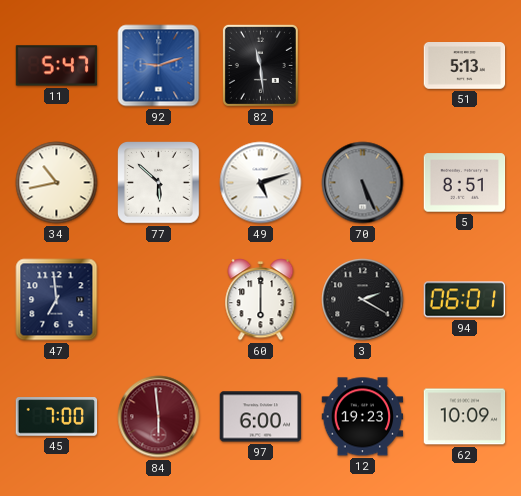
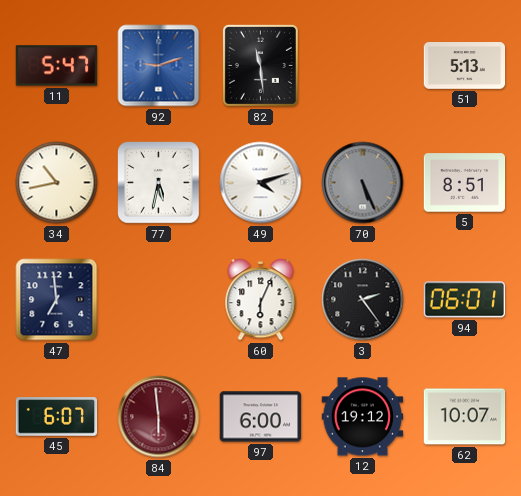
77: 5:52 -> 5:32
49: 5:12 -> 4:12
60: 6:00 -> 6:04
3: 2:20 -> 2:24
45: 7:00 -> 6:07
12: 19:23 -> 19:12
62: 10:09 -> 10:07
